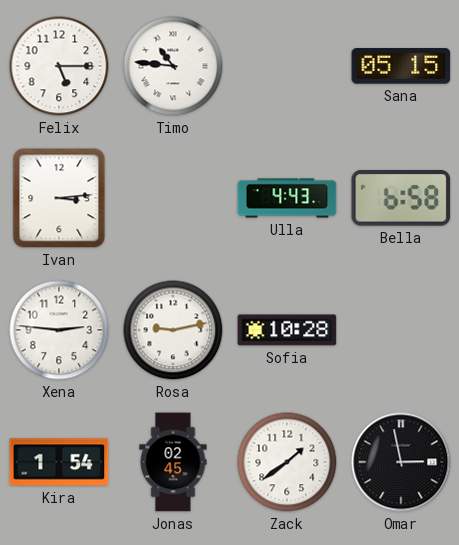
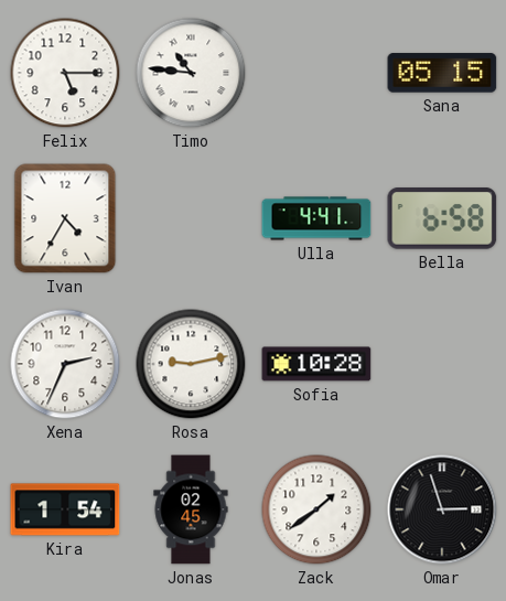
Ivan: 3:14 -> 4:35
Ulla: 4:43 -> 4:41
Xena: 2:46 -> 2:34
Omar: 2:58 -> 2:57
